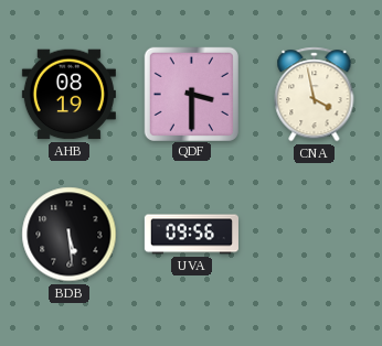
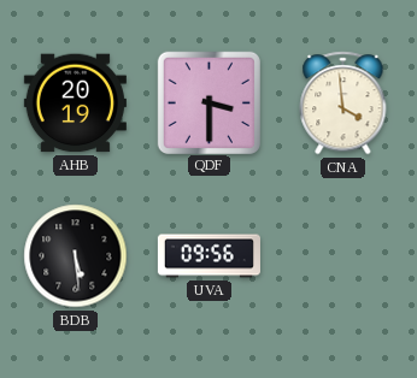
AHB: 08:19 -> 20:19
CNA: 3:58 -> 3:59
